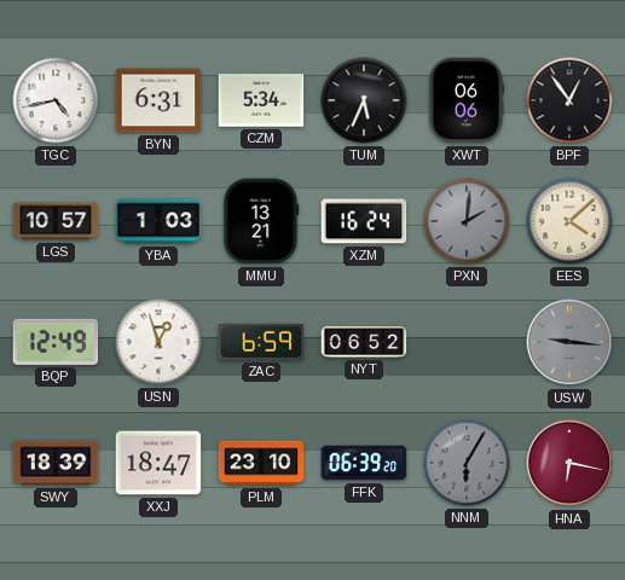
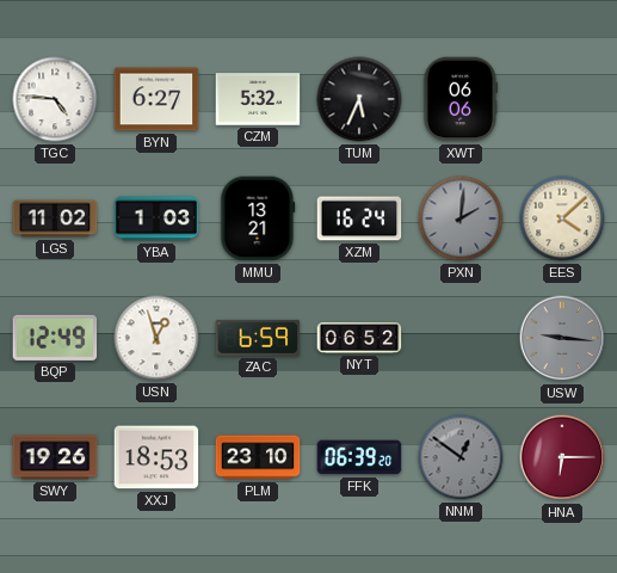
TGC: 4:43 -> 4:46
BYN: 6:31 -> 6:27
CZM: 5:34 -> 5:32
BPF: 12:54 -> none
LGS: 10:57 -> 11:02
SWY: 18:39 -> 19:26
XXJ: 18:47 -> 18:53
NNM: 6:05 -> 12:51
HNA: 6:17 -> 6:15
